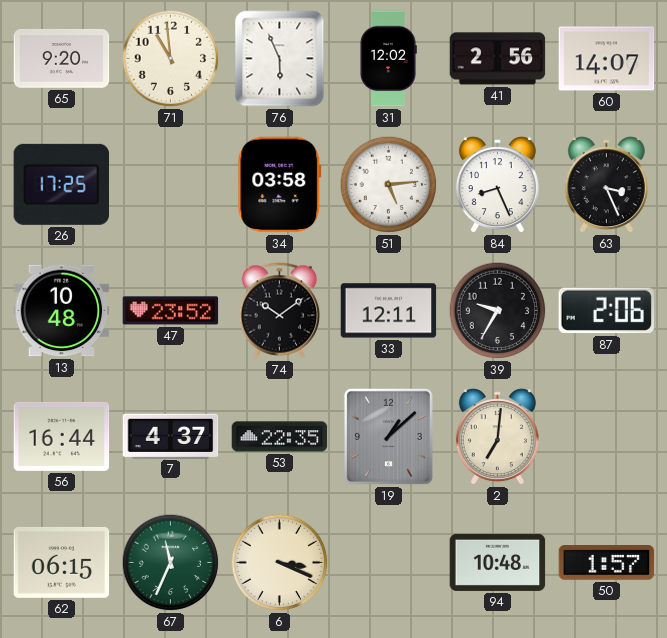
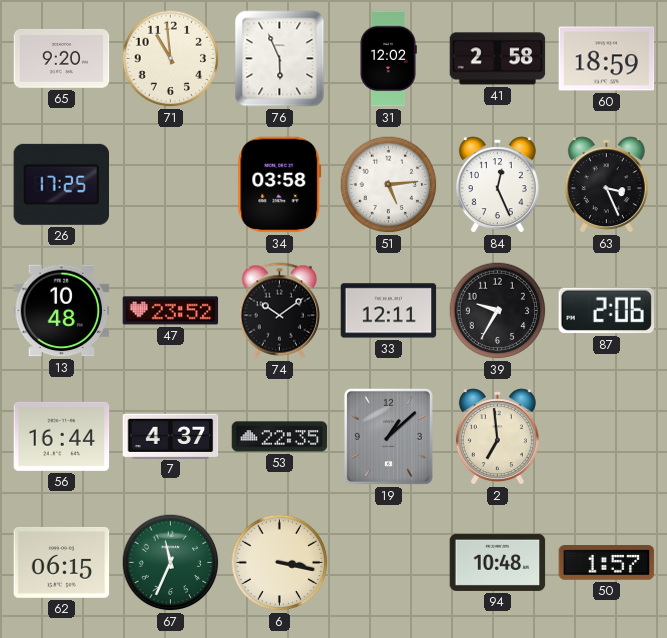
41: 2:56 -> 2:58
60: 14:07 -> 18:59
84: 8:26 -> 12:26
2: 7:01 -> 6:59
6: 3:19 -> 3:17
